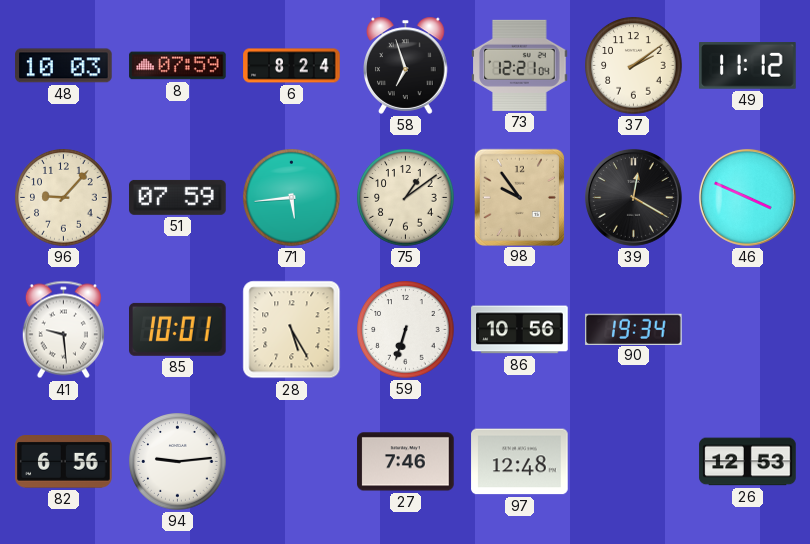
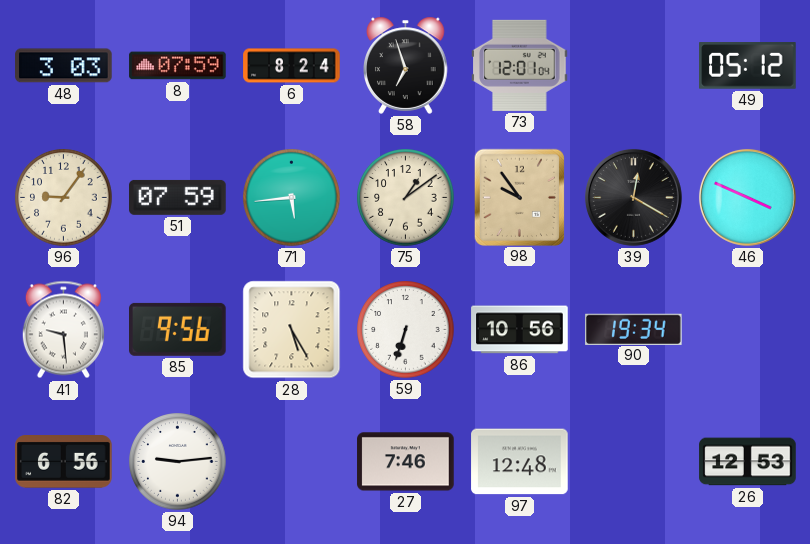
48: 10:03 -> 3:03
73: 12:21 -> 12:01
37: 2:09 -> none
49: 11:12 -> 05:12
96: 9:07 -> 9:06
85: 10:01 -> 9:56
